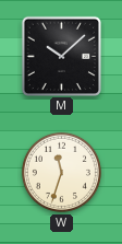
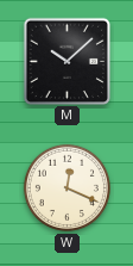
W: 11:33 -> 12:19
